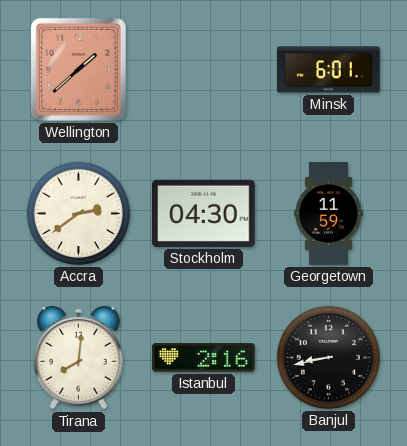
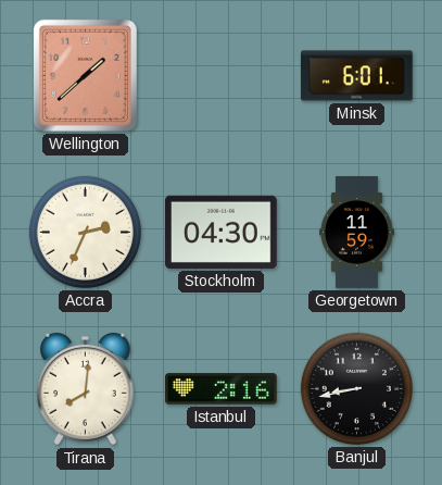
Accra: 2:39 -> 2:34
